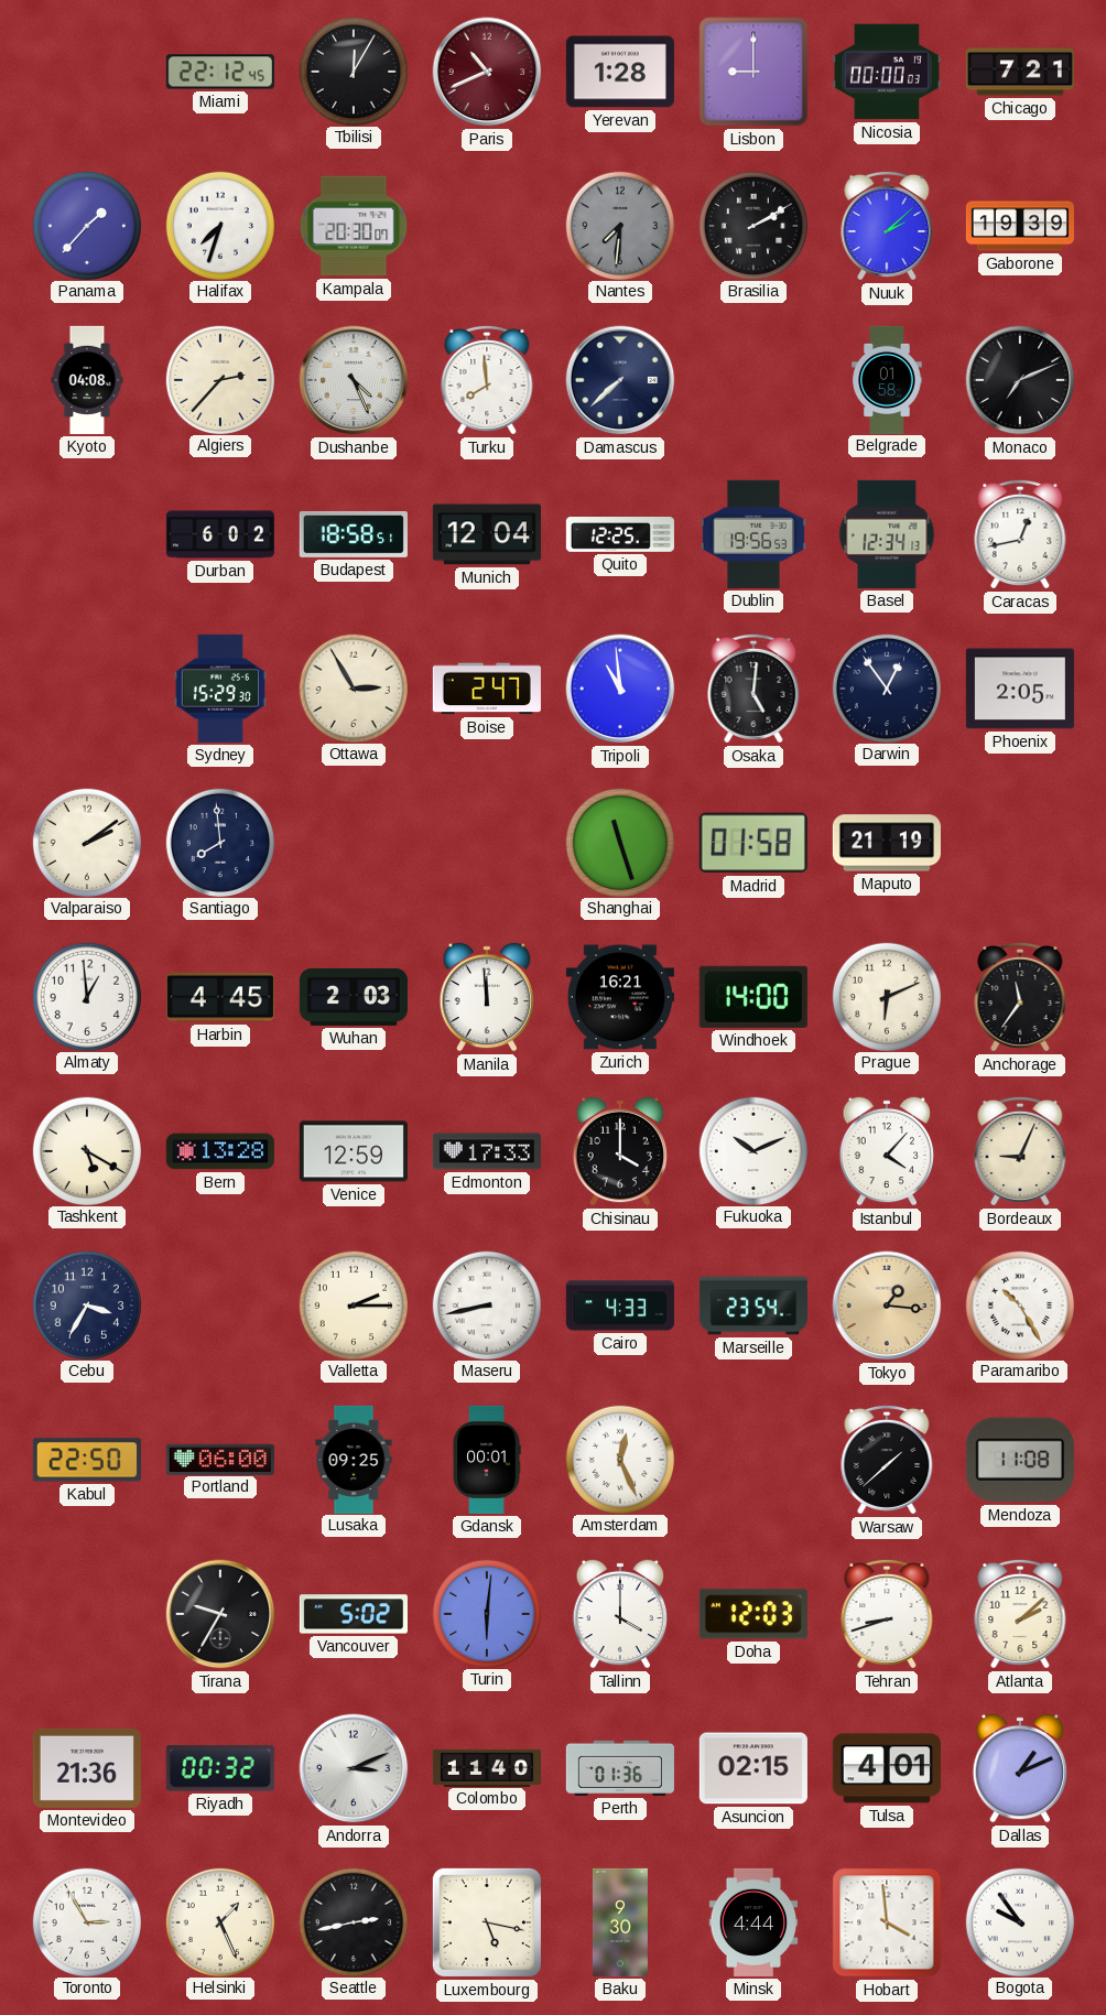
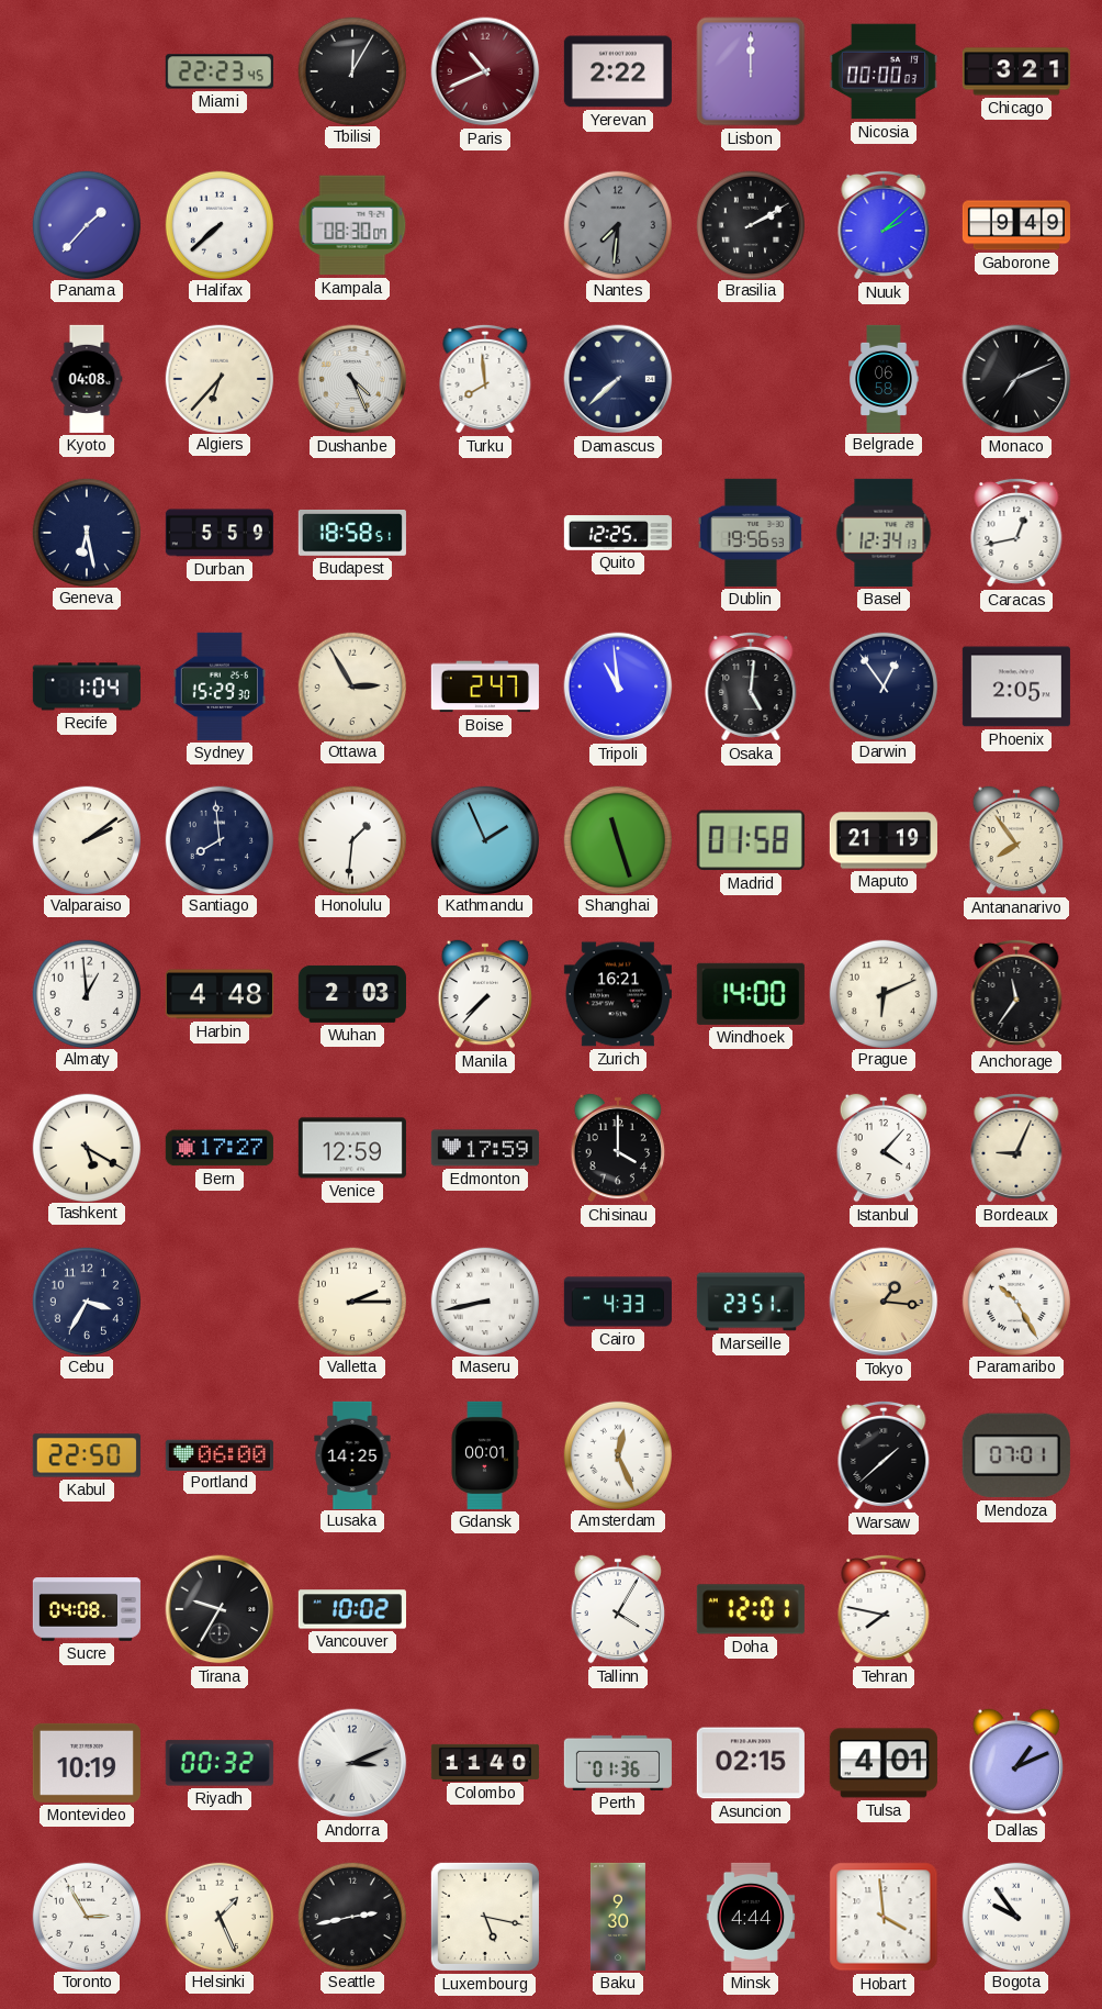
Miami: 22:12 -> 22:23
Yerevan: 1:28 -> 2:22
Lisbon: 9:00 -> 12:00
Chicago: 7:21 -> 3:21
Halifax: 7:33 -> 7:38
Kampala: 20:30 -> 08:30
Gaborone: 19:39 -> 9:49
Algiers: 2:37 -> 6:37
Belgrade: 01:58 -> 06:58
Geneva: none -> 6:28
Durban: 6:02 -> 5:59
Munich: 12:04 -> none
Recife: none -> 1:04
Honolulu: none -> 1:31
Kathmandu: none -> 1:56
Antananarivo: none -> 7:54
Harbin: 4:45 -> 4:48
Manila: 11:59 -> 7:37
Bern: 13:28 -> 17:27
Edmonton: 17:33 -> 17:59
Fukuoka: 10:11 -> none
Marseille: 23:54 -> 23:51
Lusaka: 09:25 -> 14:25
Mendoza: 11:08 -> 07:01
Sucre: none -> 04:08
Vancouver: 5:02 -> 10:02
Turin: 6:01 -> none
Tallinn: 4:00 -> 4:05
Doha: 12:03 -> 12:01
Tehran: 8:42 -> 7:47
Atlanta: 2:08 -> none
Montevideo: 21:36 -> 10:19
